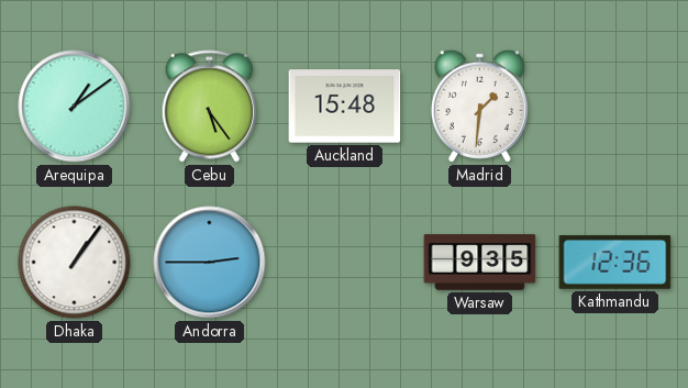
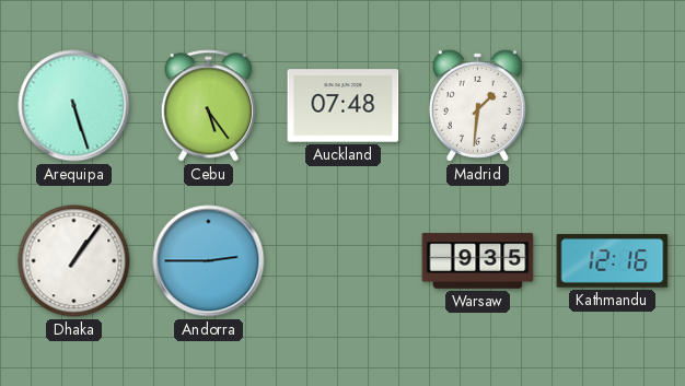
Arequipa: 1:09 -> 5:27
Auckland: 15:48 -> 07:48
Kathmandu: 12:36 -> 12:16
